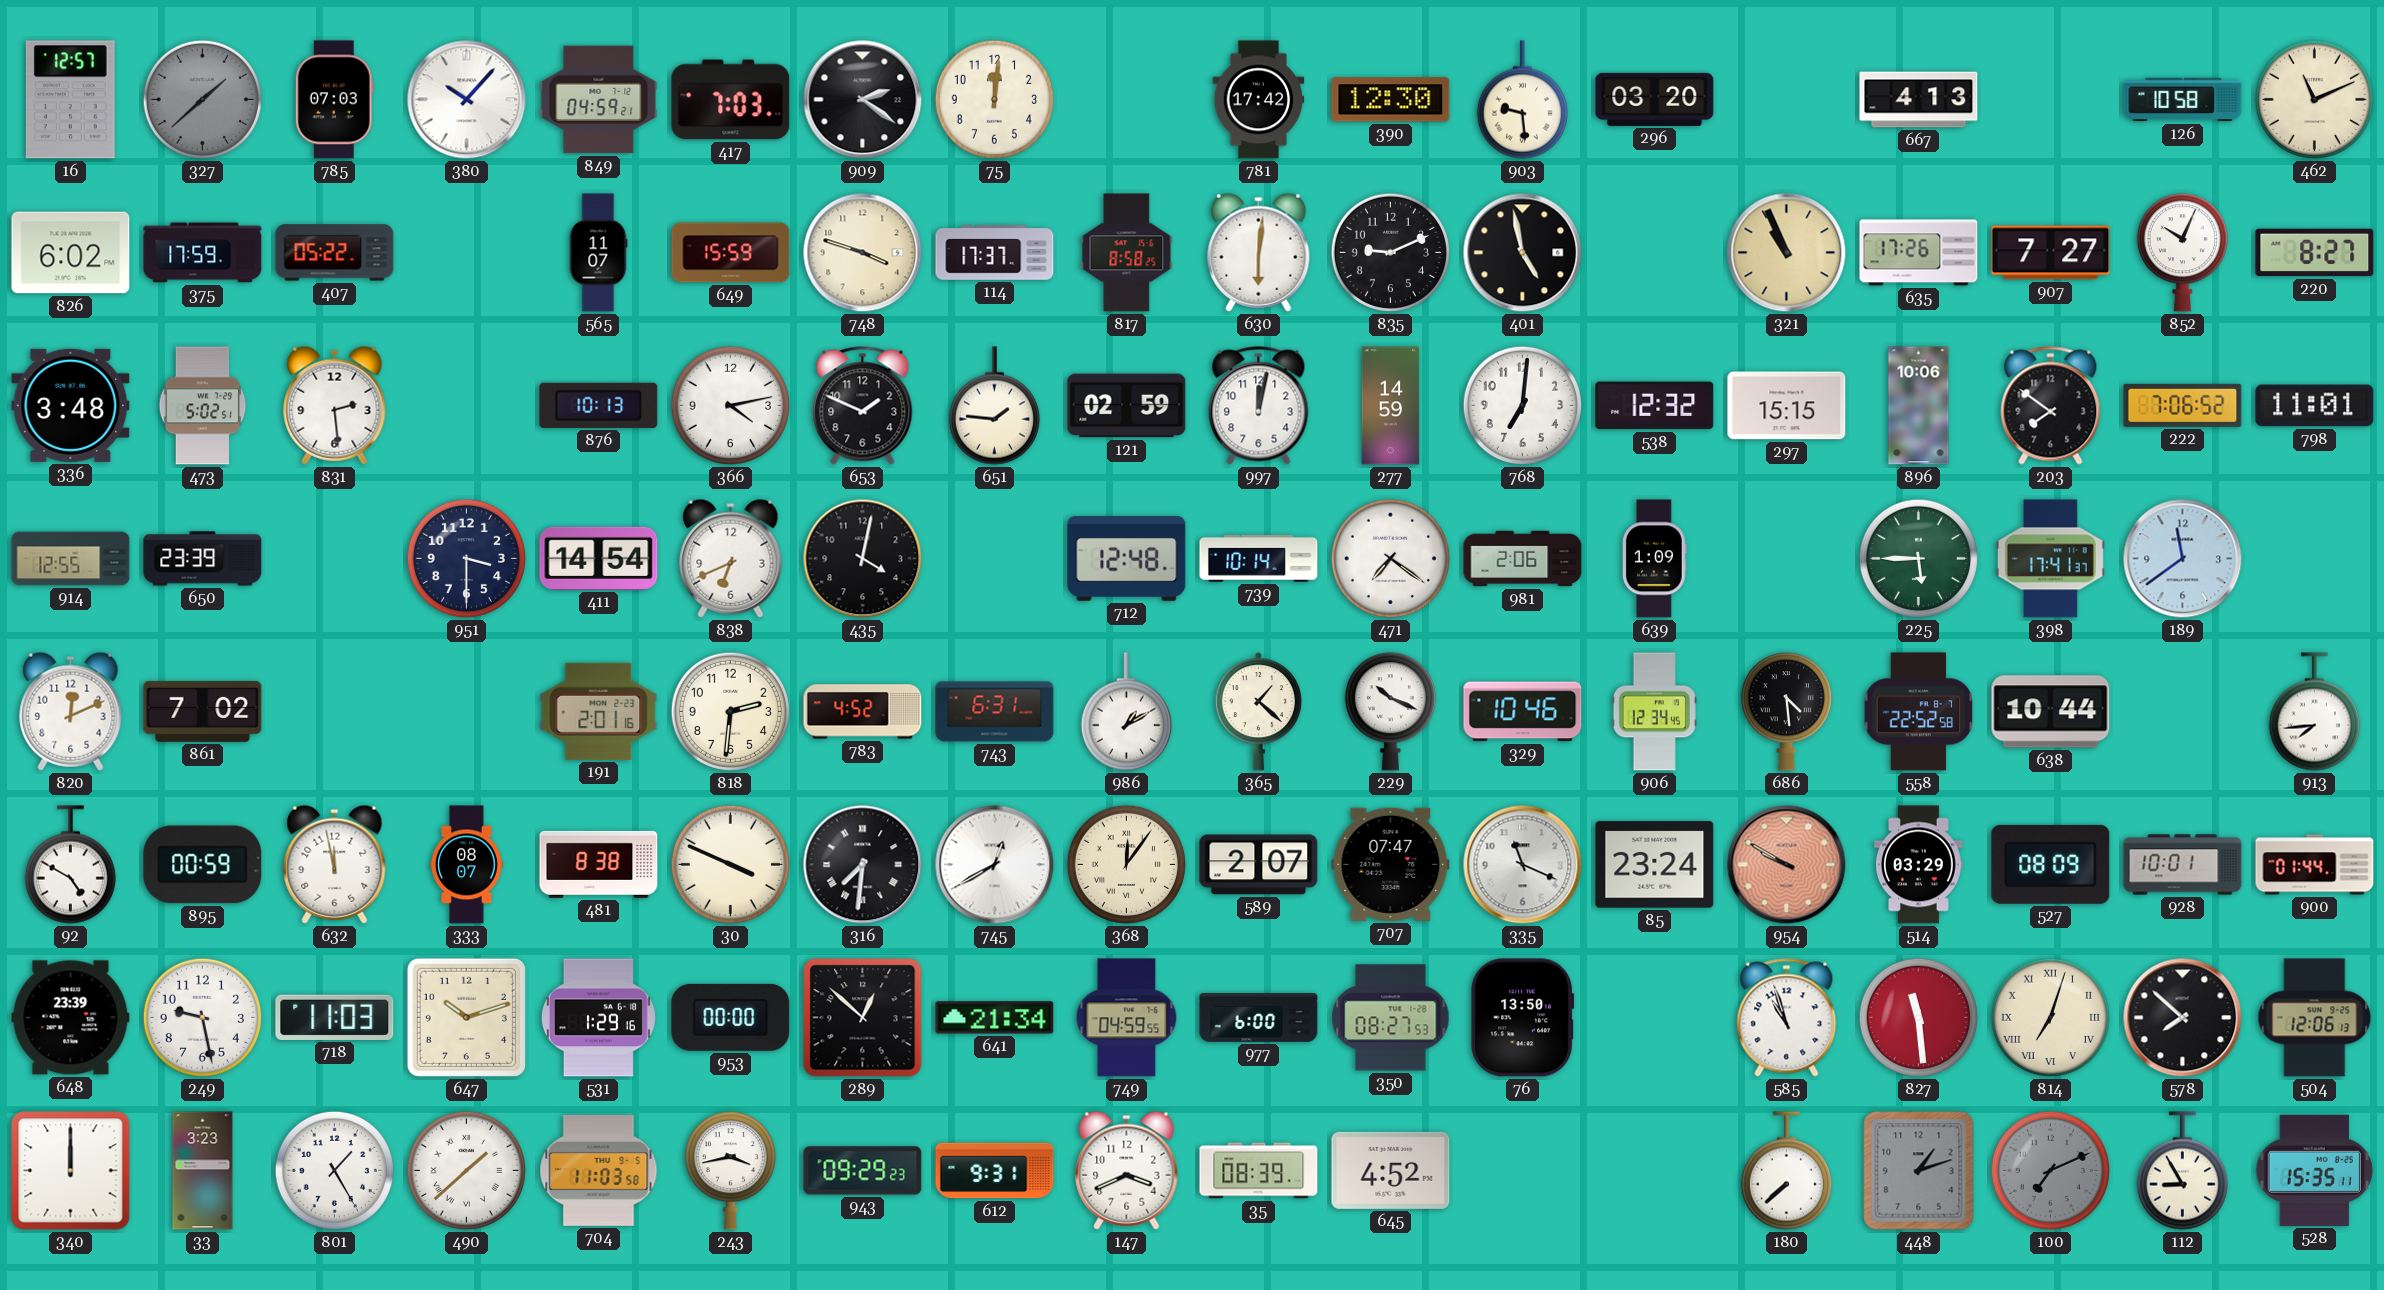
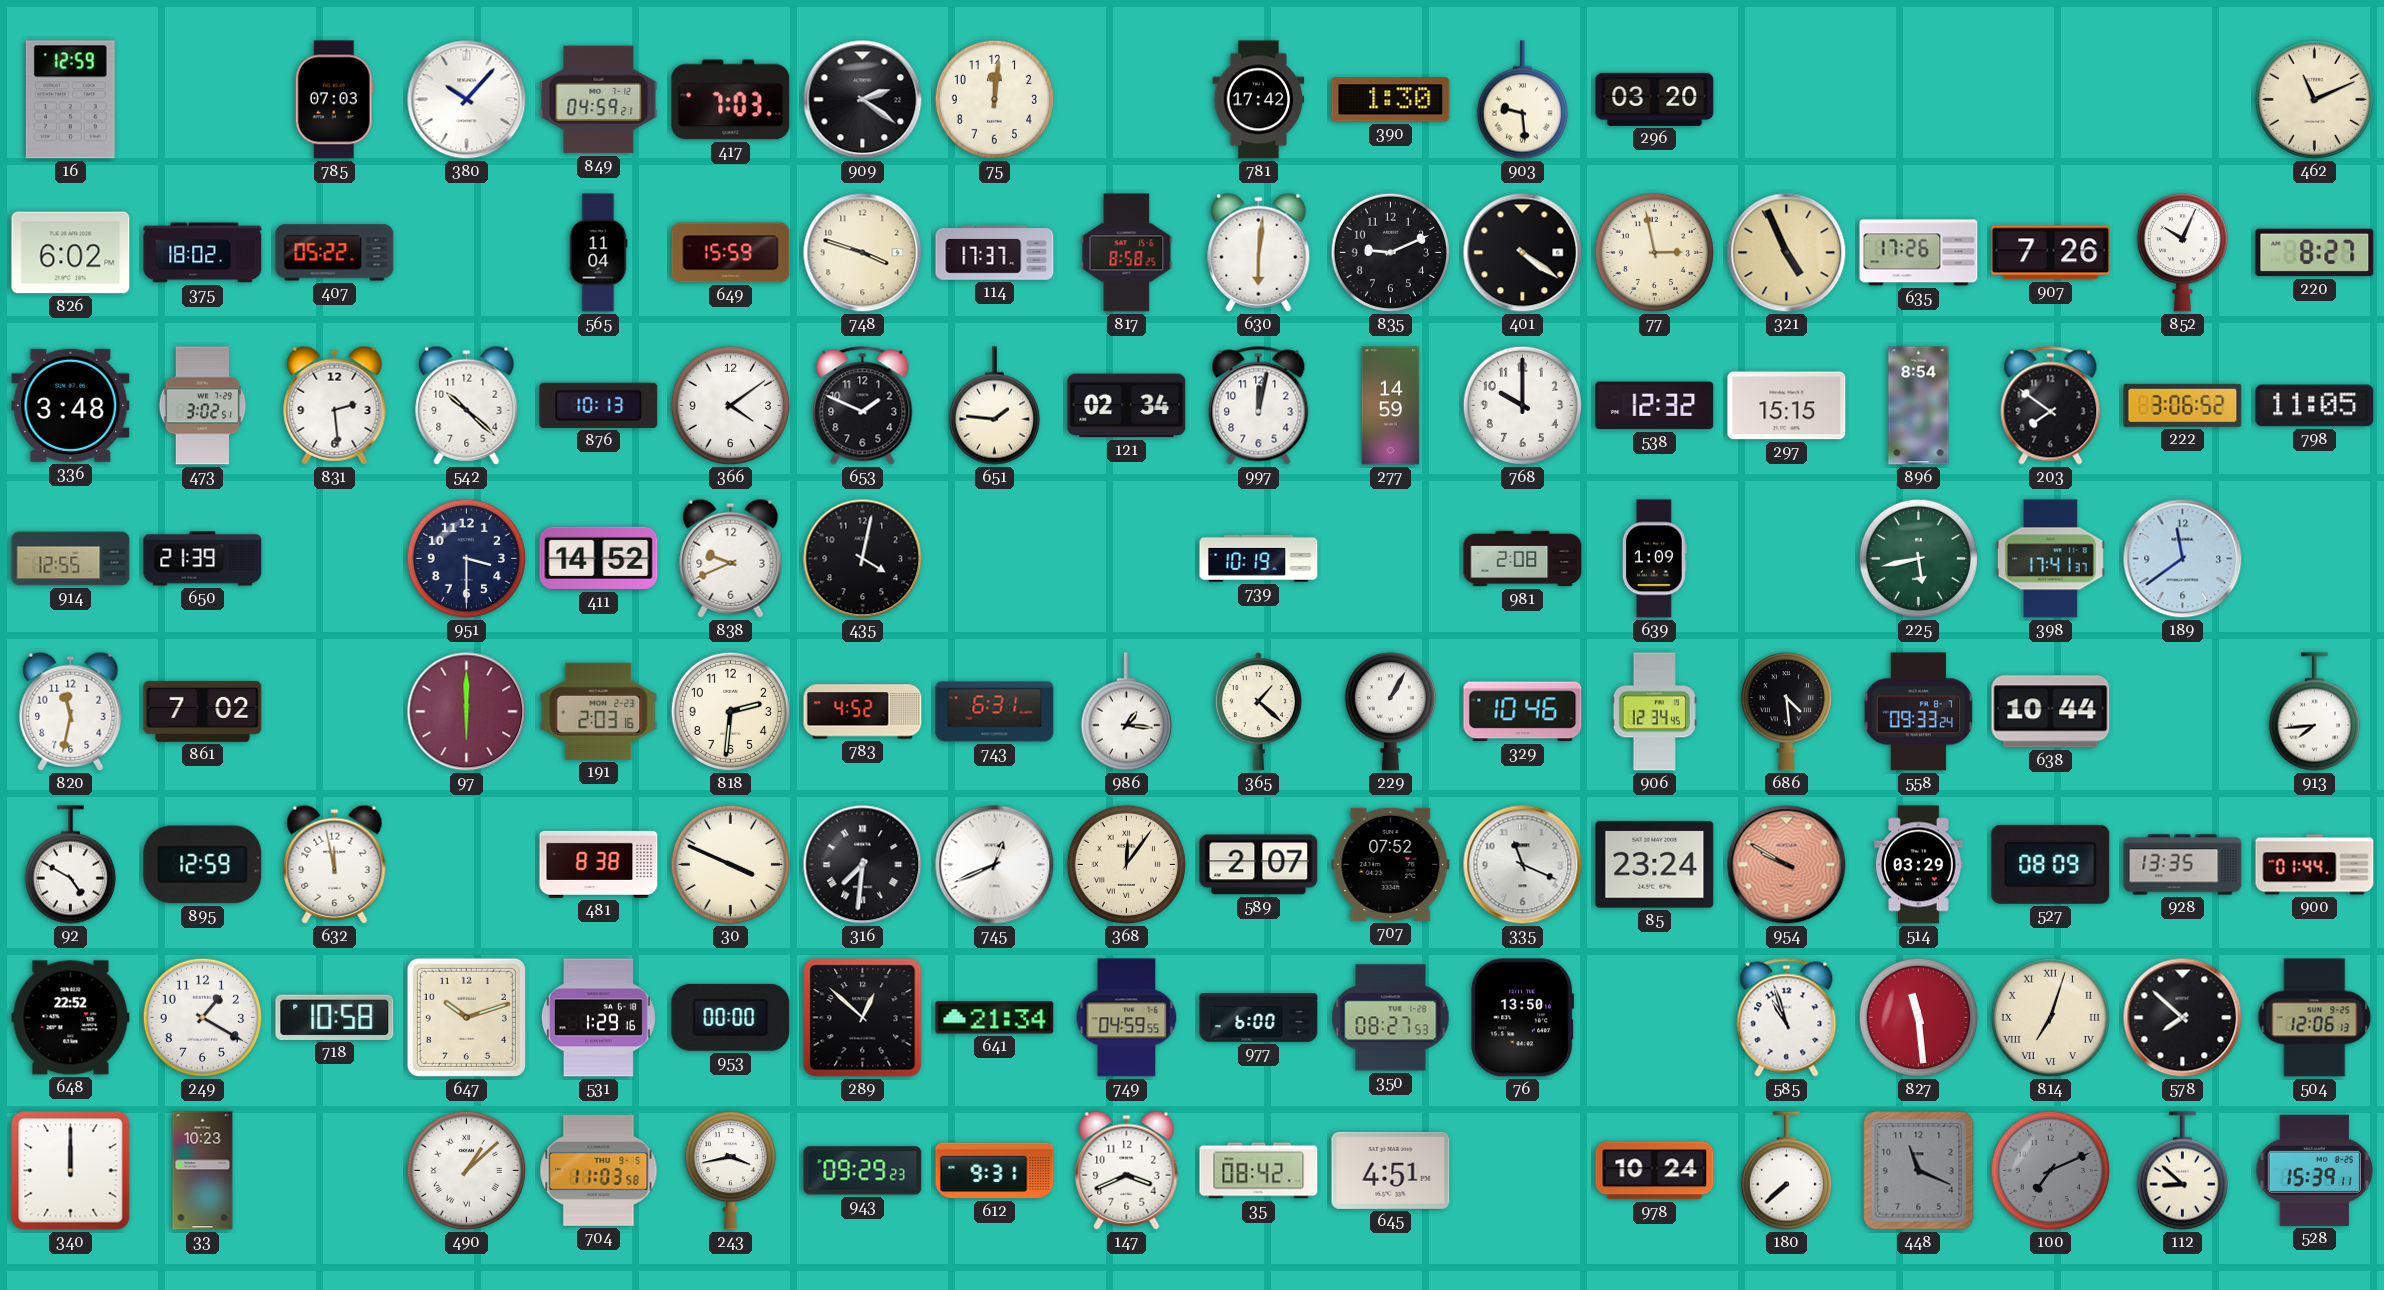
16: 12:57 -> 12:59
327: 1:38 -> none
390: 12:30 -> 1:30
667: 4:13 -> none
126: 10:58 -> none
375: 17:59 -> 18:02
565: 11:07 -> 11:04
401: 4:58 -> 4:21
77: none -> 2:58
321: 10:56 -> 4:56
907: 7:27 -> 7:26
473: 5:02 -> 3:02
542: none -> 10:22
366: 4:13 -> 4:09
121: 02:59 -> 02:34
768: 7:01 -> 10:00
896: 10:06 -> 8:54
222: 7:06 -> 3:06
798: 11:01 -> 11:05
650: 23:39 -> 21:39
411: 14:54 -> 14:52
838: 6:41 -> 9:41
712: 12:48 -> none
739: 10:14 -> 10:19
471: 7:21 -> none
981: 2:06 -> 2:08
225: 5:45 -> 5:43
820: 12:11 -> 11:32
97: none -> 6:00
191: 2:01 -> 2:03
986: 1:10 -> 1:16
229: 10:19 -> 1:05
558: 22:52 -> 09:33
895: 00:59 -> 12:59
333: 08:07 -> none
745: 12:40 -> 12:41
707: 07:47 -> 07:52
928: 10:01 -> 13:35
648: 23:39 -> 22:52
249: 9:28 -> 1:20
718: 11:03 -> 10:58
33: 3:23 -> 10:23
801: 1:25 -> none
490: 1:38 -> 1:08
35: 08:39 -> 08:42
645: 4:52 -> 4:51
978: none -> 10:24
448: 1:12 -> 11:19
112: 8:55 -> 8:52
528: 15:35 -> 15:39
